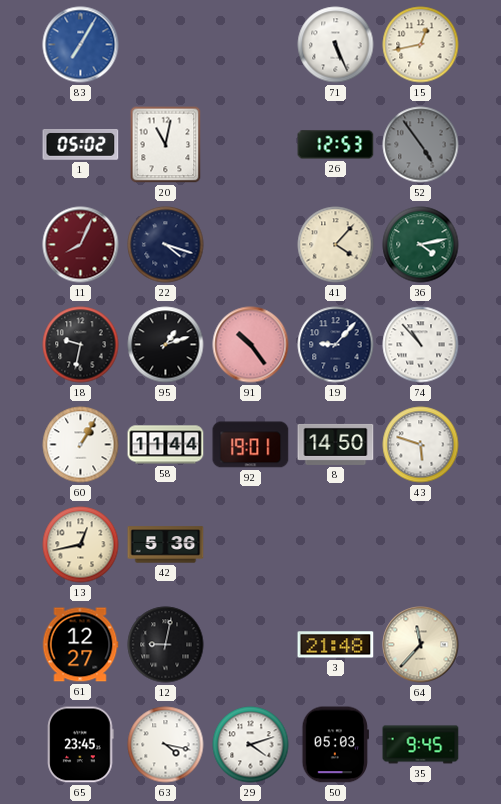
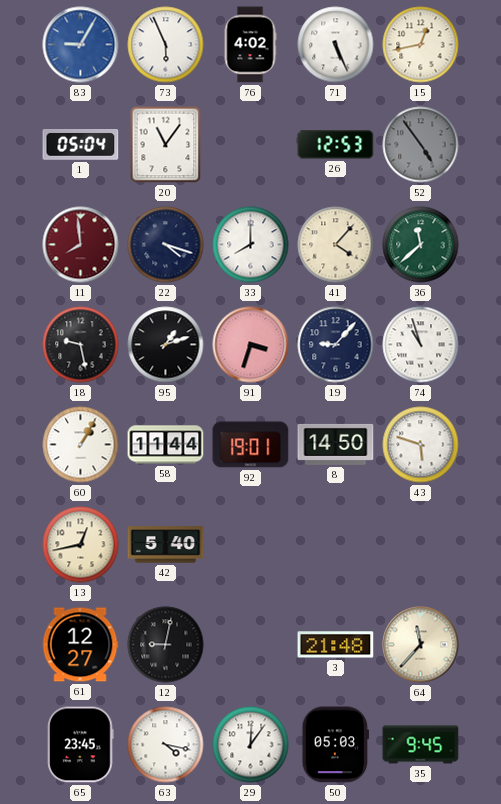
83: 7:05 -> 9:05
73: none -> 5:56
76: none -> 4:02
1: 05:02 -> 05:04
20: 11:02 -> 11:06
11: 8:04 -> 7:59
33: none -> 8:00
36: 4:13 -> 11:38
18: 9:32 -> 9:28
91: 10:24 -> 3:33
74: 10:53 -> 10:57
42: 5:36 -> 5:40
29: 4:12 -> 12:06
